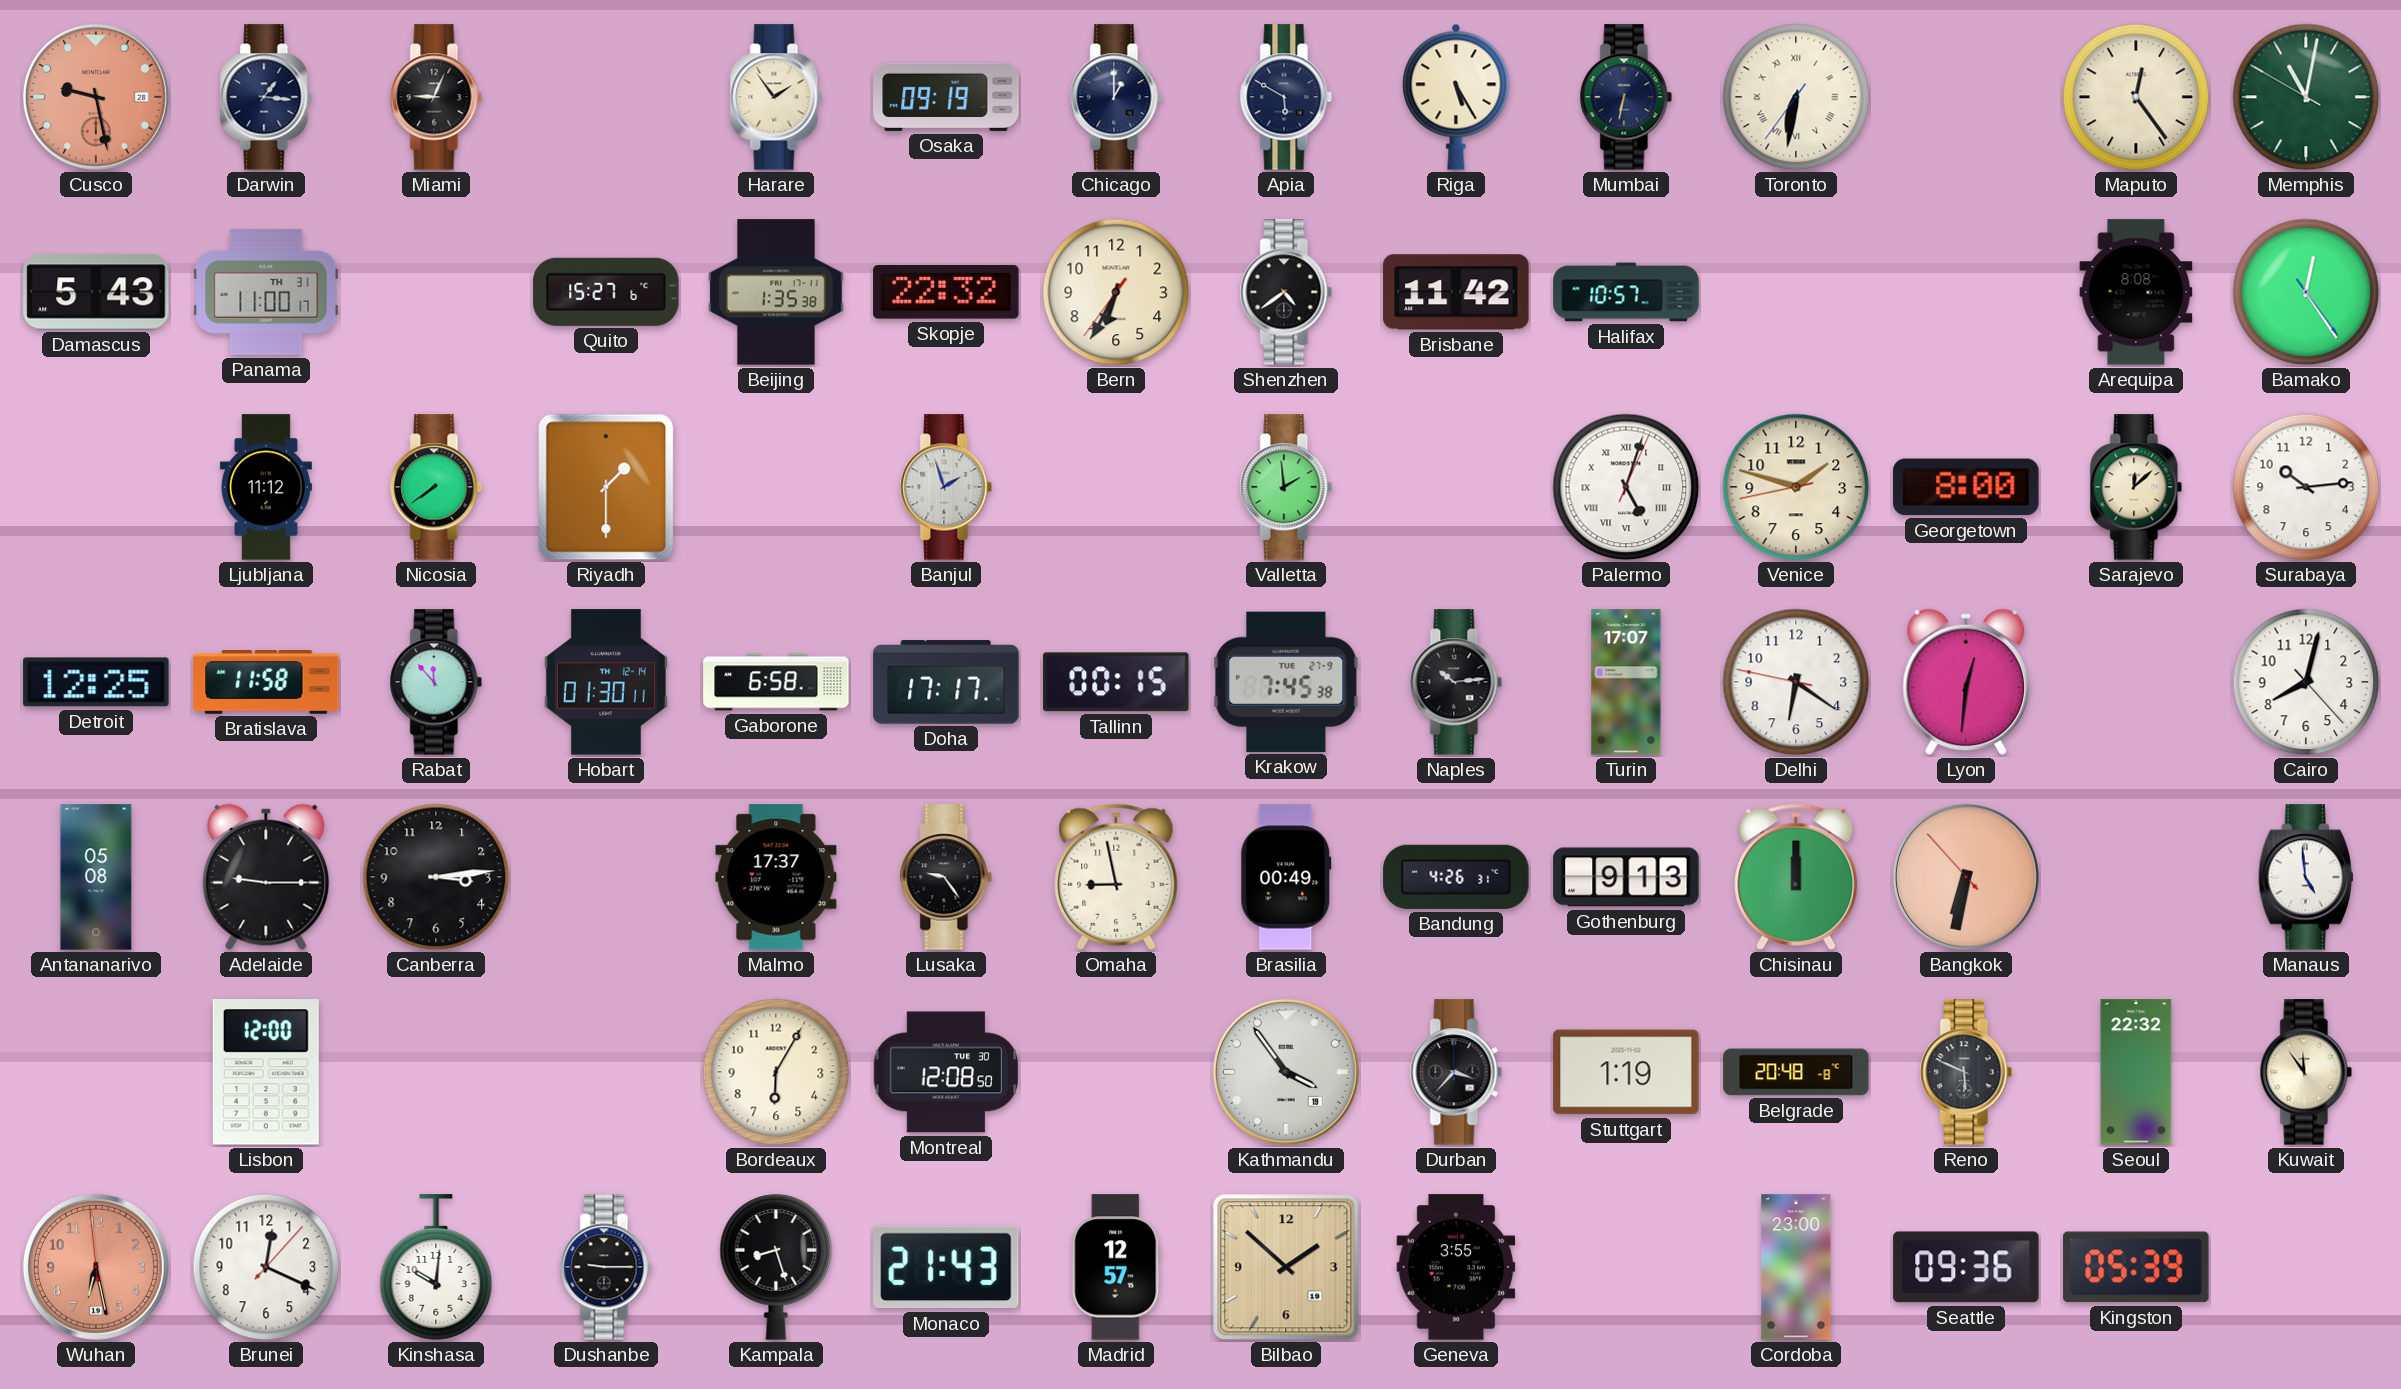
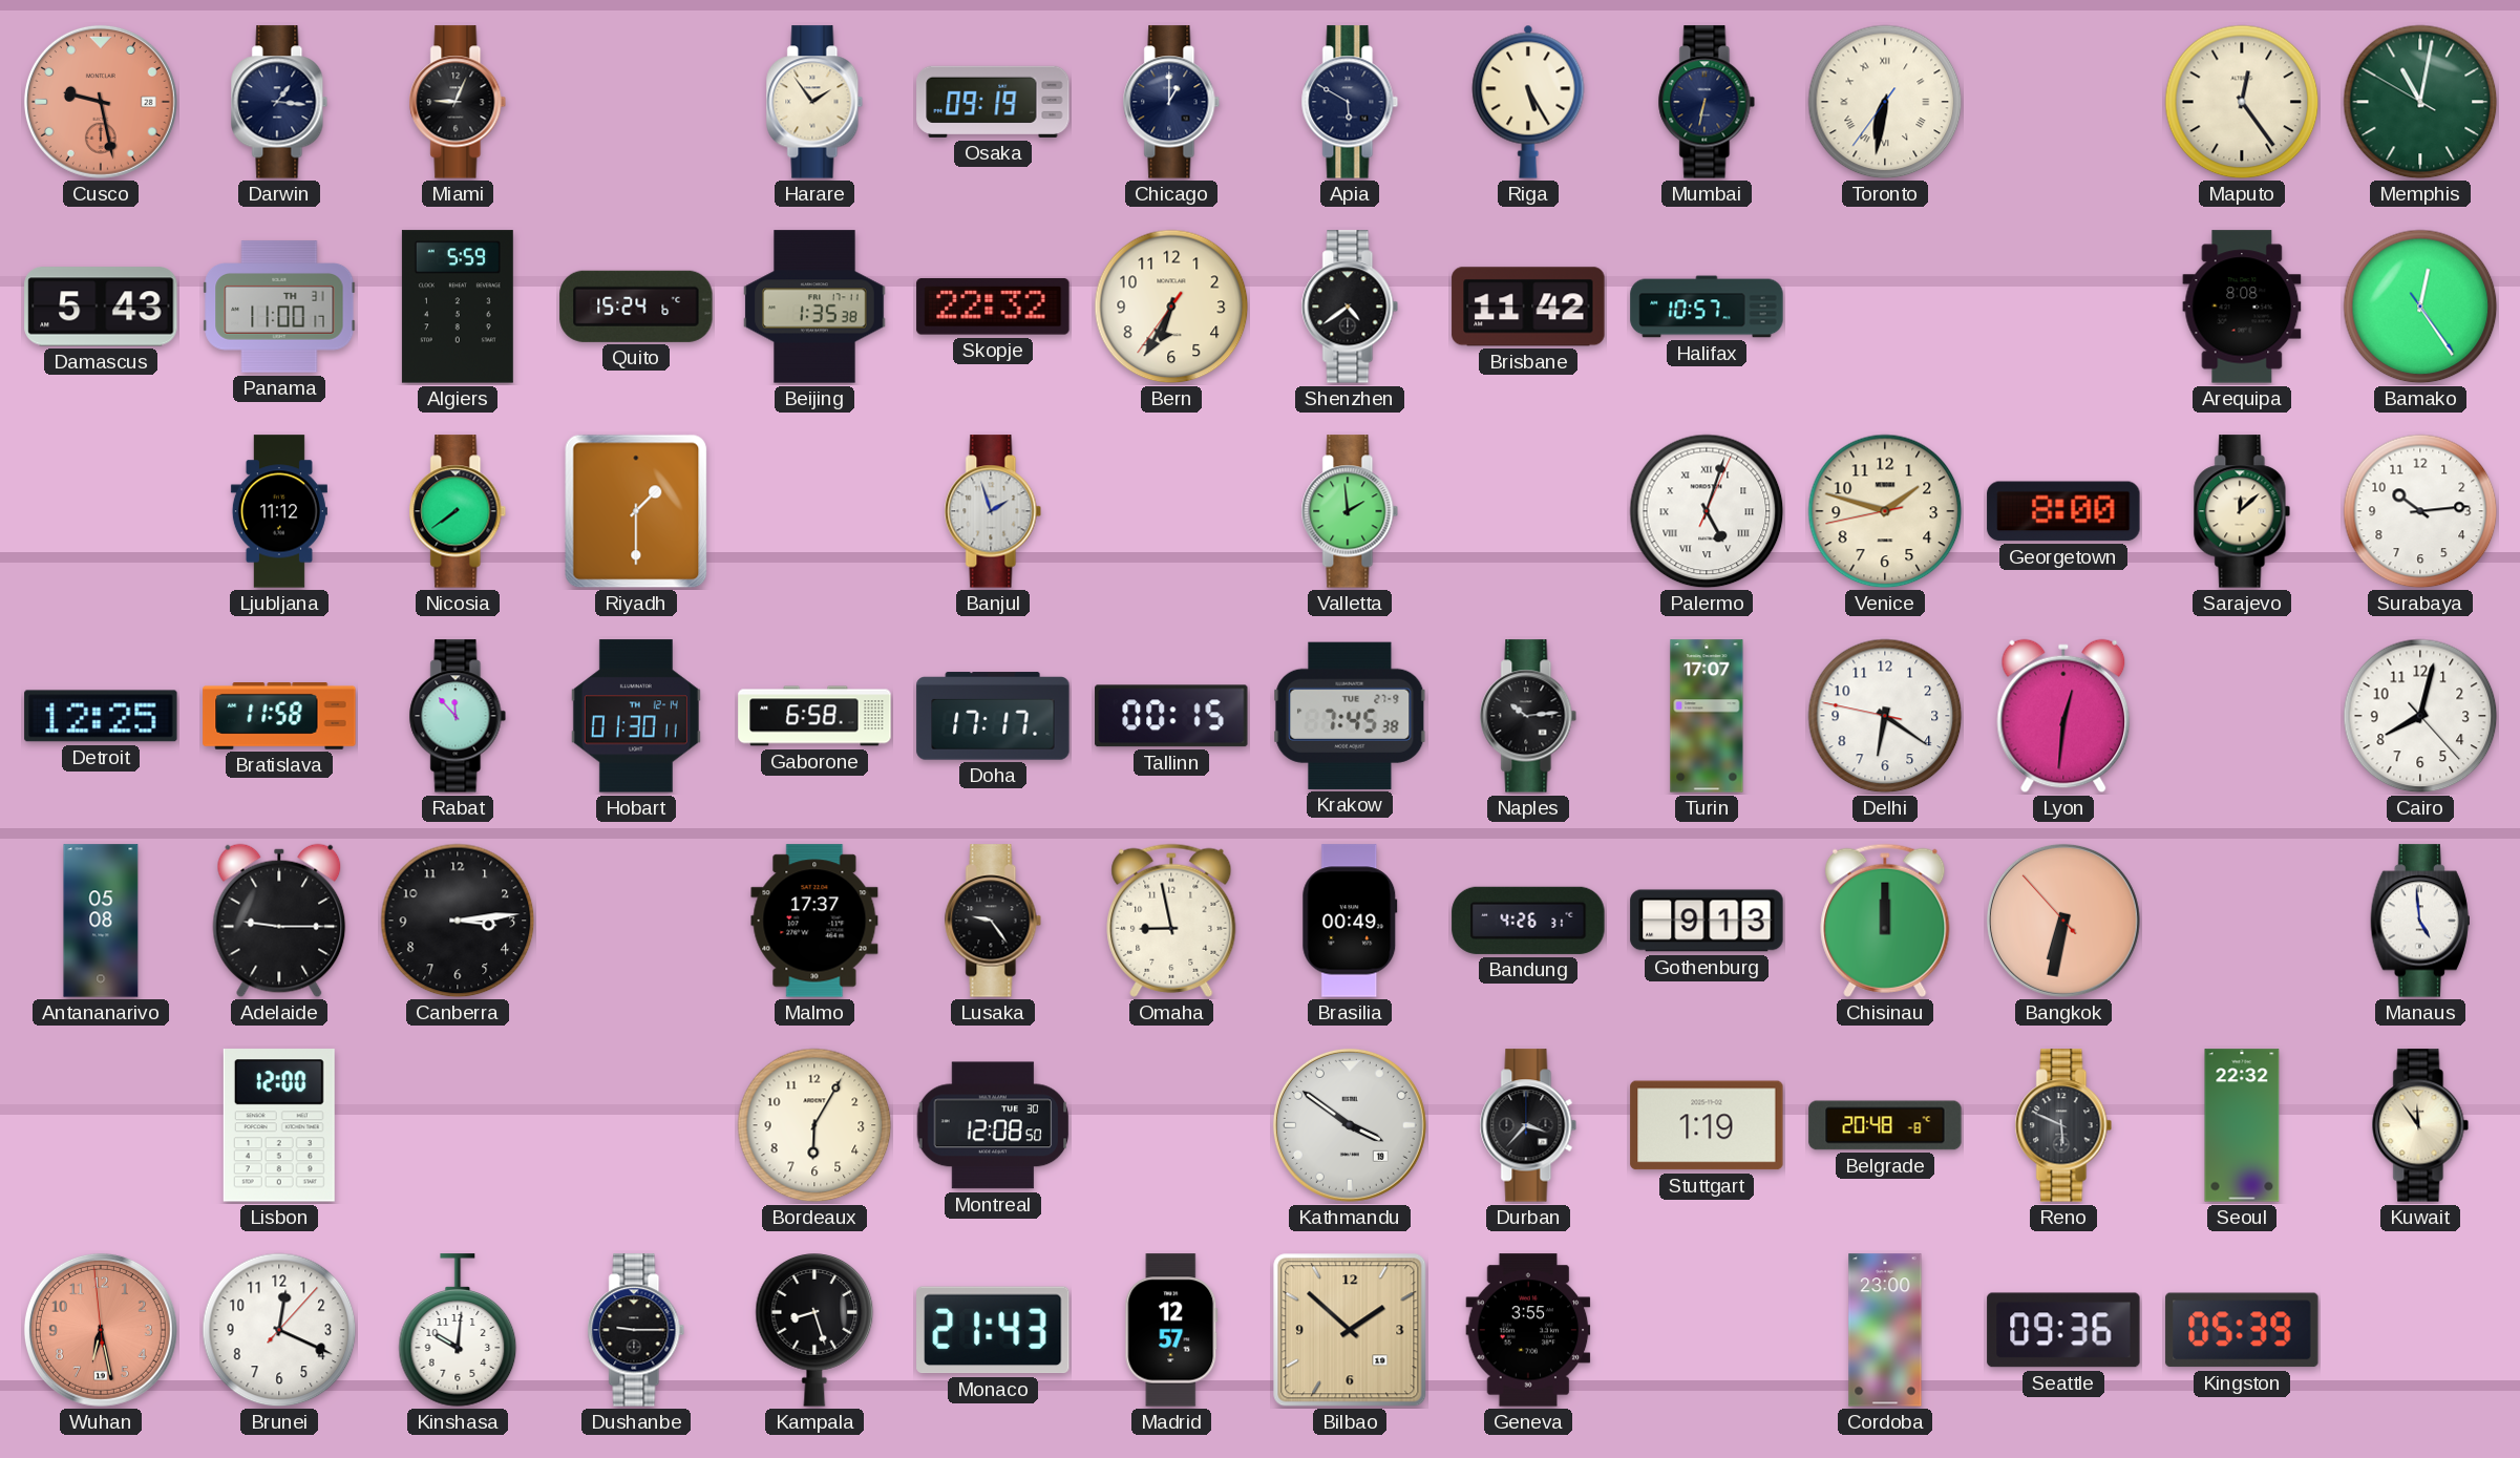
Algiers: none -> 5:59
Quito: 15:27 -> 15:24
Kathmandu: 3:54 -> 3:51
